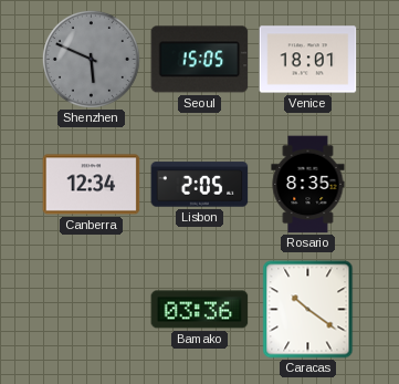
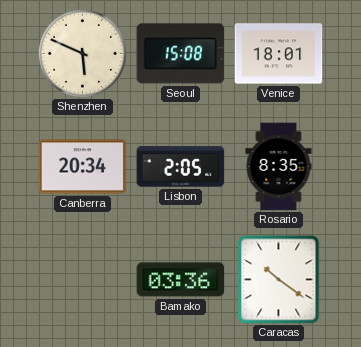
Shenzhen dial: grey -> cream
Seoul: 15:05 -> 15:08
Canberra: 12:34 -> 20:34
